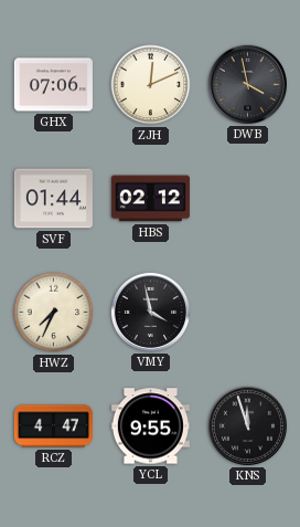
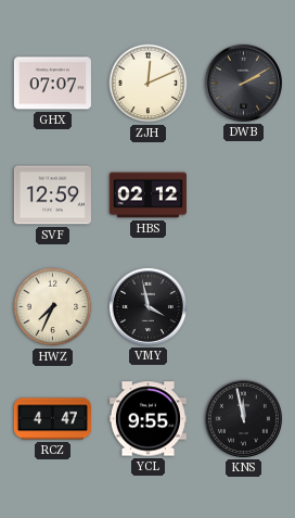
GHX: 07:06 -> 07:07
DWB: 3:58 -> 2:10
SVF: 01:44 -> 12:59
KNS: 11:57 -> 11:58
